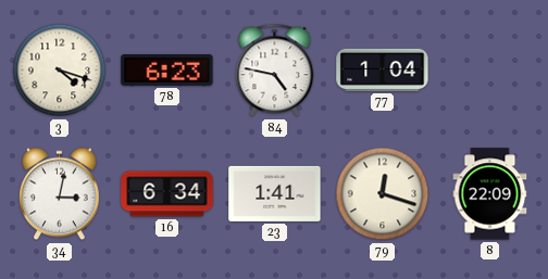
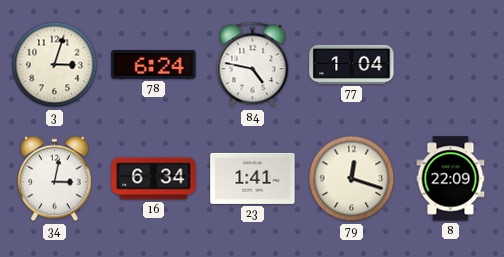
3: 4:18 -> 3:03
78: 6:23 -> 6:24
